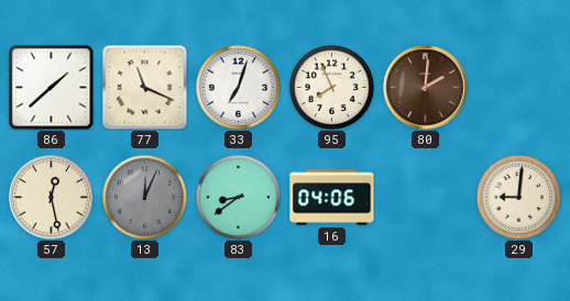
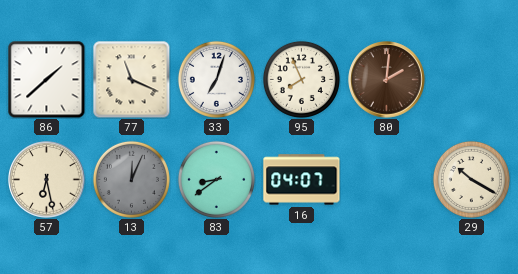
57: 12:28 -> 6:28
16: 04:06 -> 04:07
29: 9:01 -> 10:20
